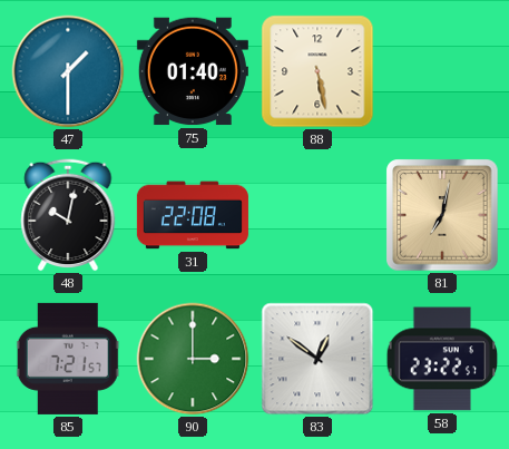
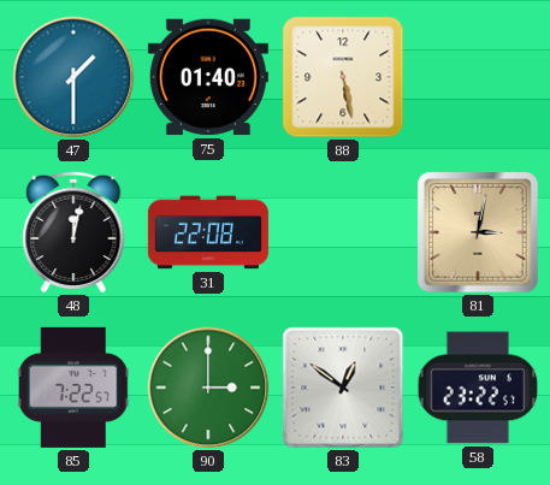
48: 10:02 -> 12:02
81: 7:02 -> 3:02
85: 7:21 -> 7:22
